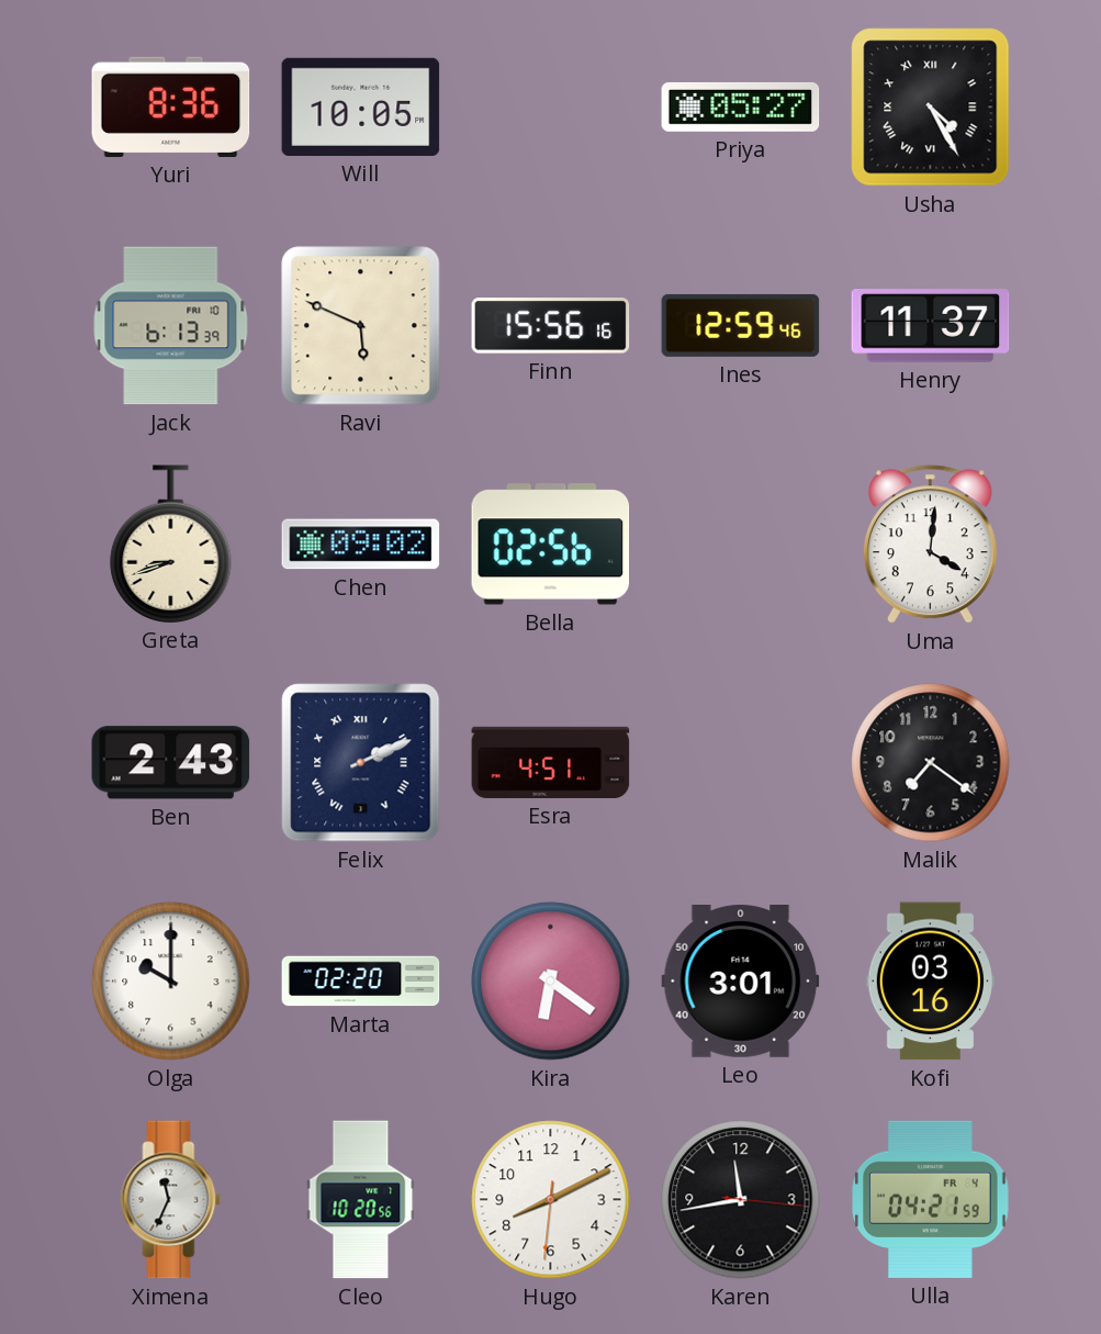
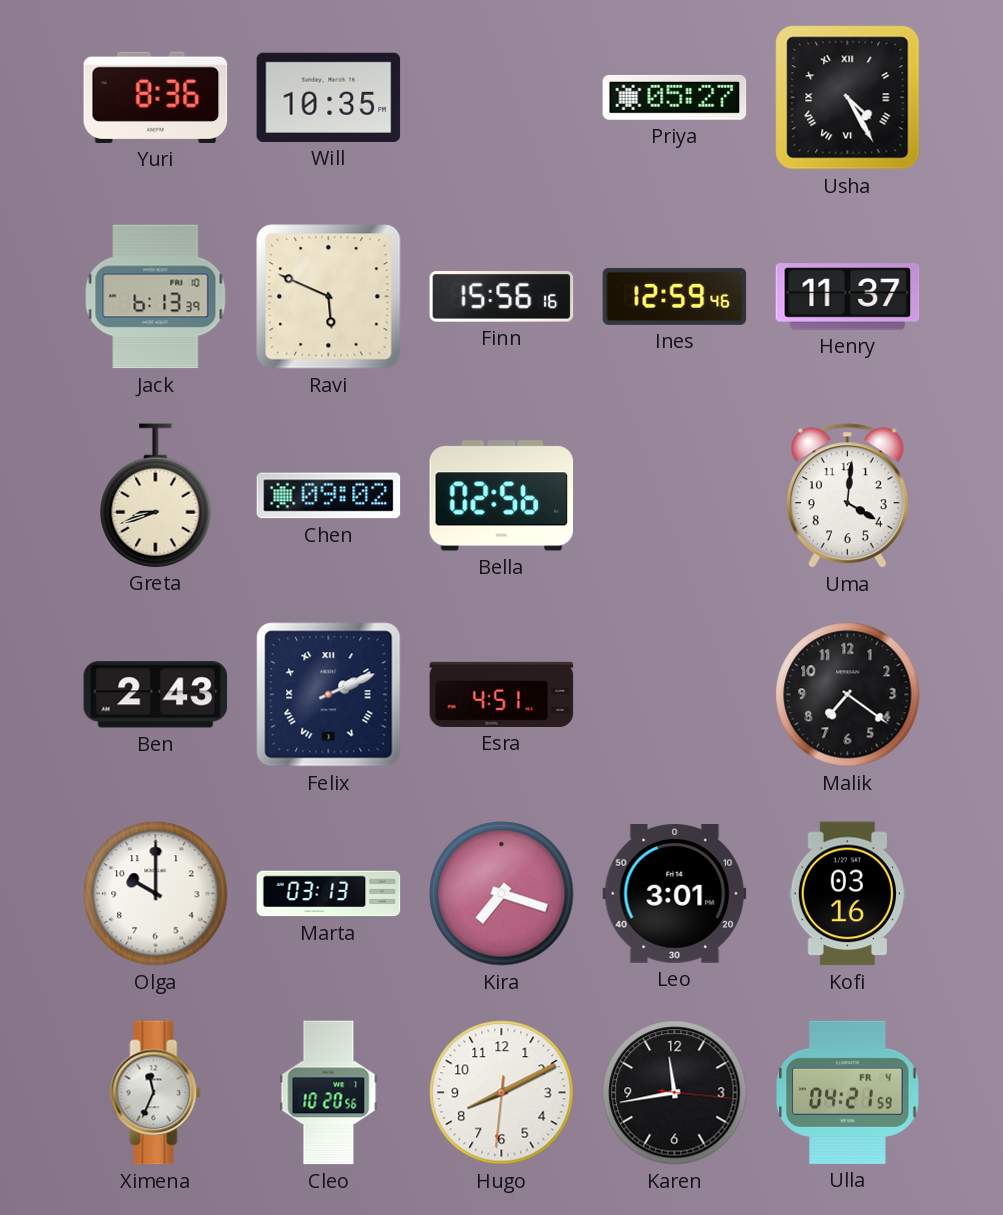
Will: 10:05 -> 10:35
Marta: 02:20 -> 03:13
Kira: 6:21 -> 7:18
